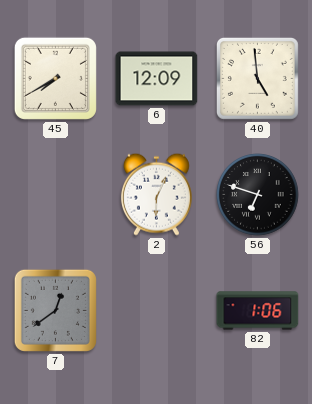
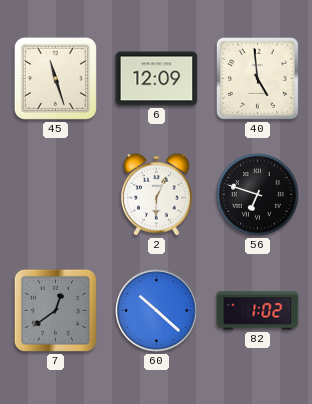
45: 7:40 -> 11:27
60: none -> 10:22
82: 1:06 -> 1:02
